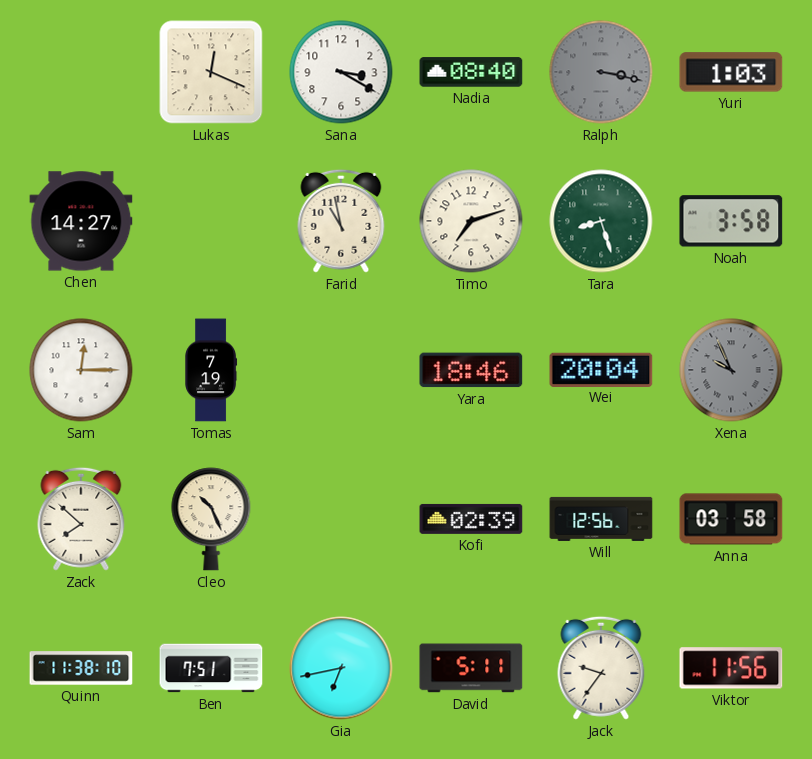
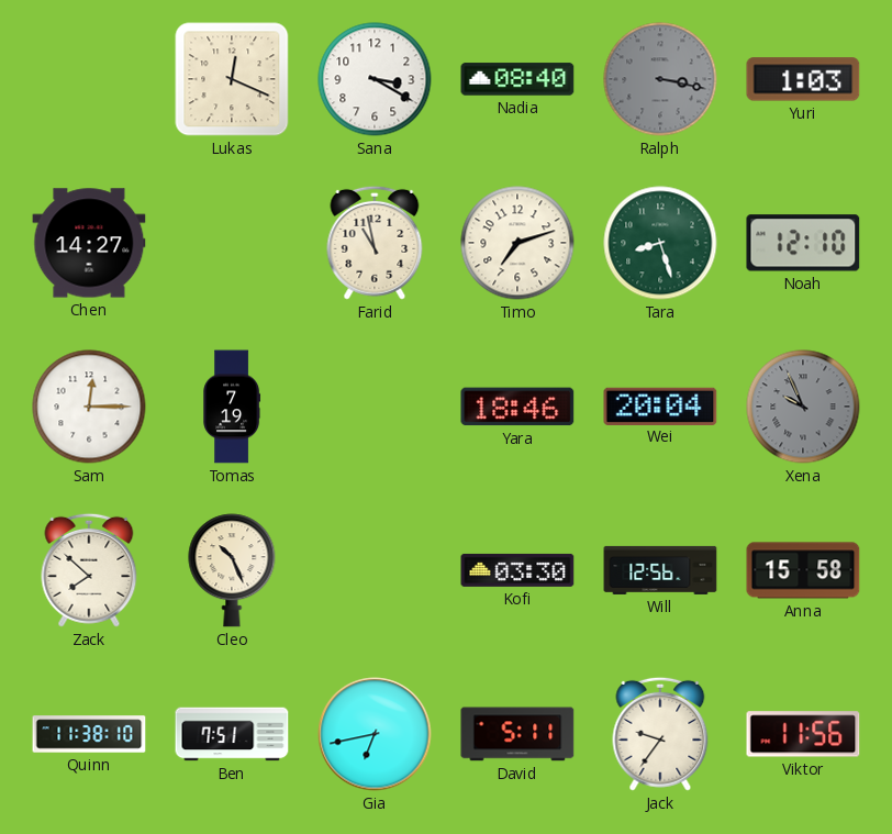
Noah: 3:58 -> 12:10
Kofi: 02:39 -> 03:30
Anna: 03:58 -> 15:58
